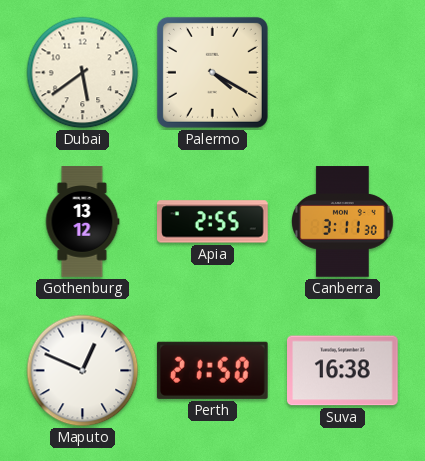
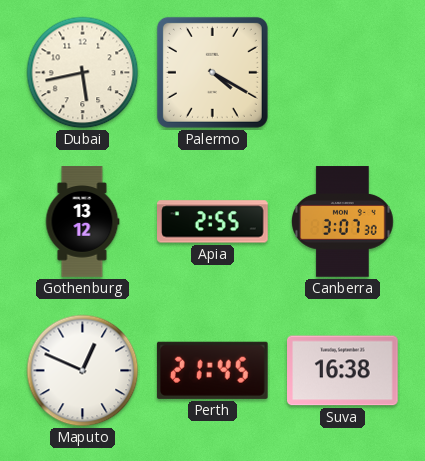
Dubai: 5:39 -> 5:43
Canberra: 3:11 -> 3:07
Perth: 21:50 -> 21:45
